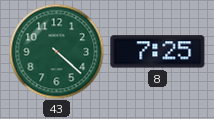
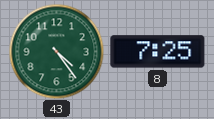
43: 4:22 -> 4:24
